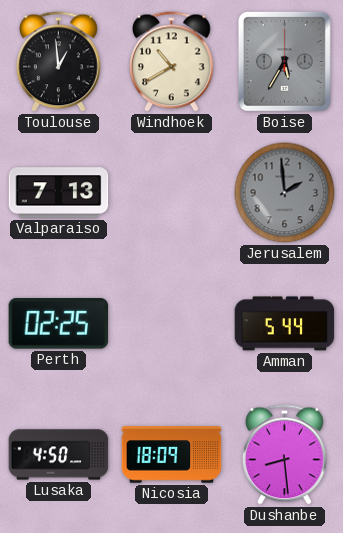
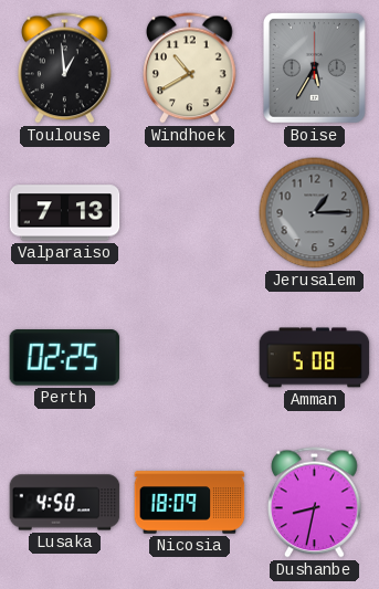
Jerusalem: 1:59 -> 1:15
Amman: 5:44 -> 5:08
Dushanbe: 8:29 -> 8:32
